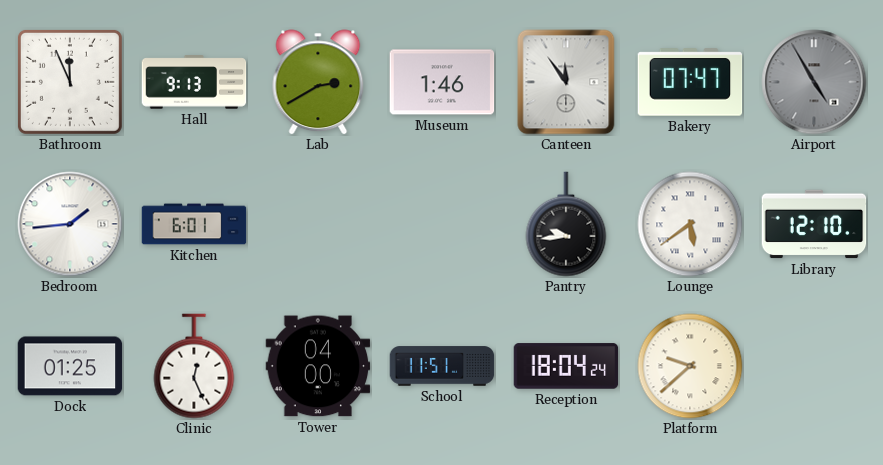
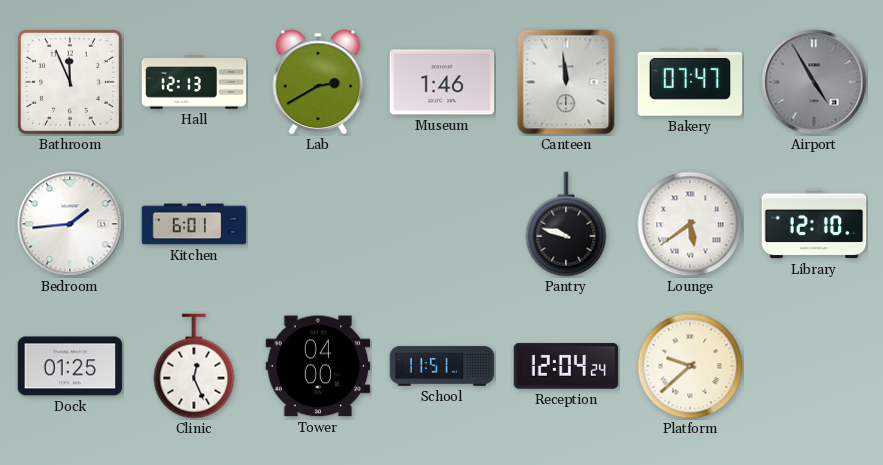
Hall: 9:13 -> 12:13
Canteen: 11:54 -> 11:59
Pantry: 9:44 -> 9:48
Reception: 18:04 -> 12:04
